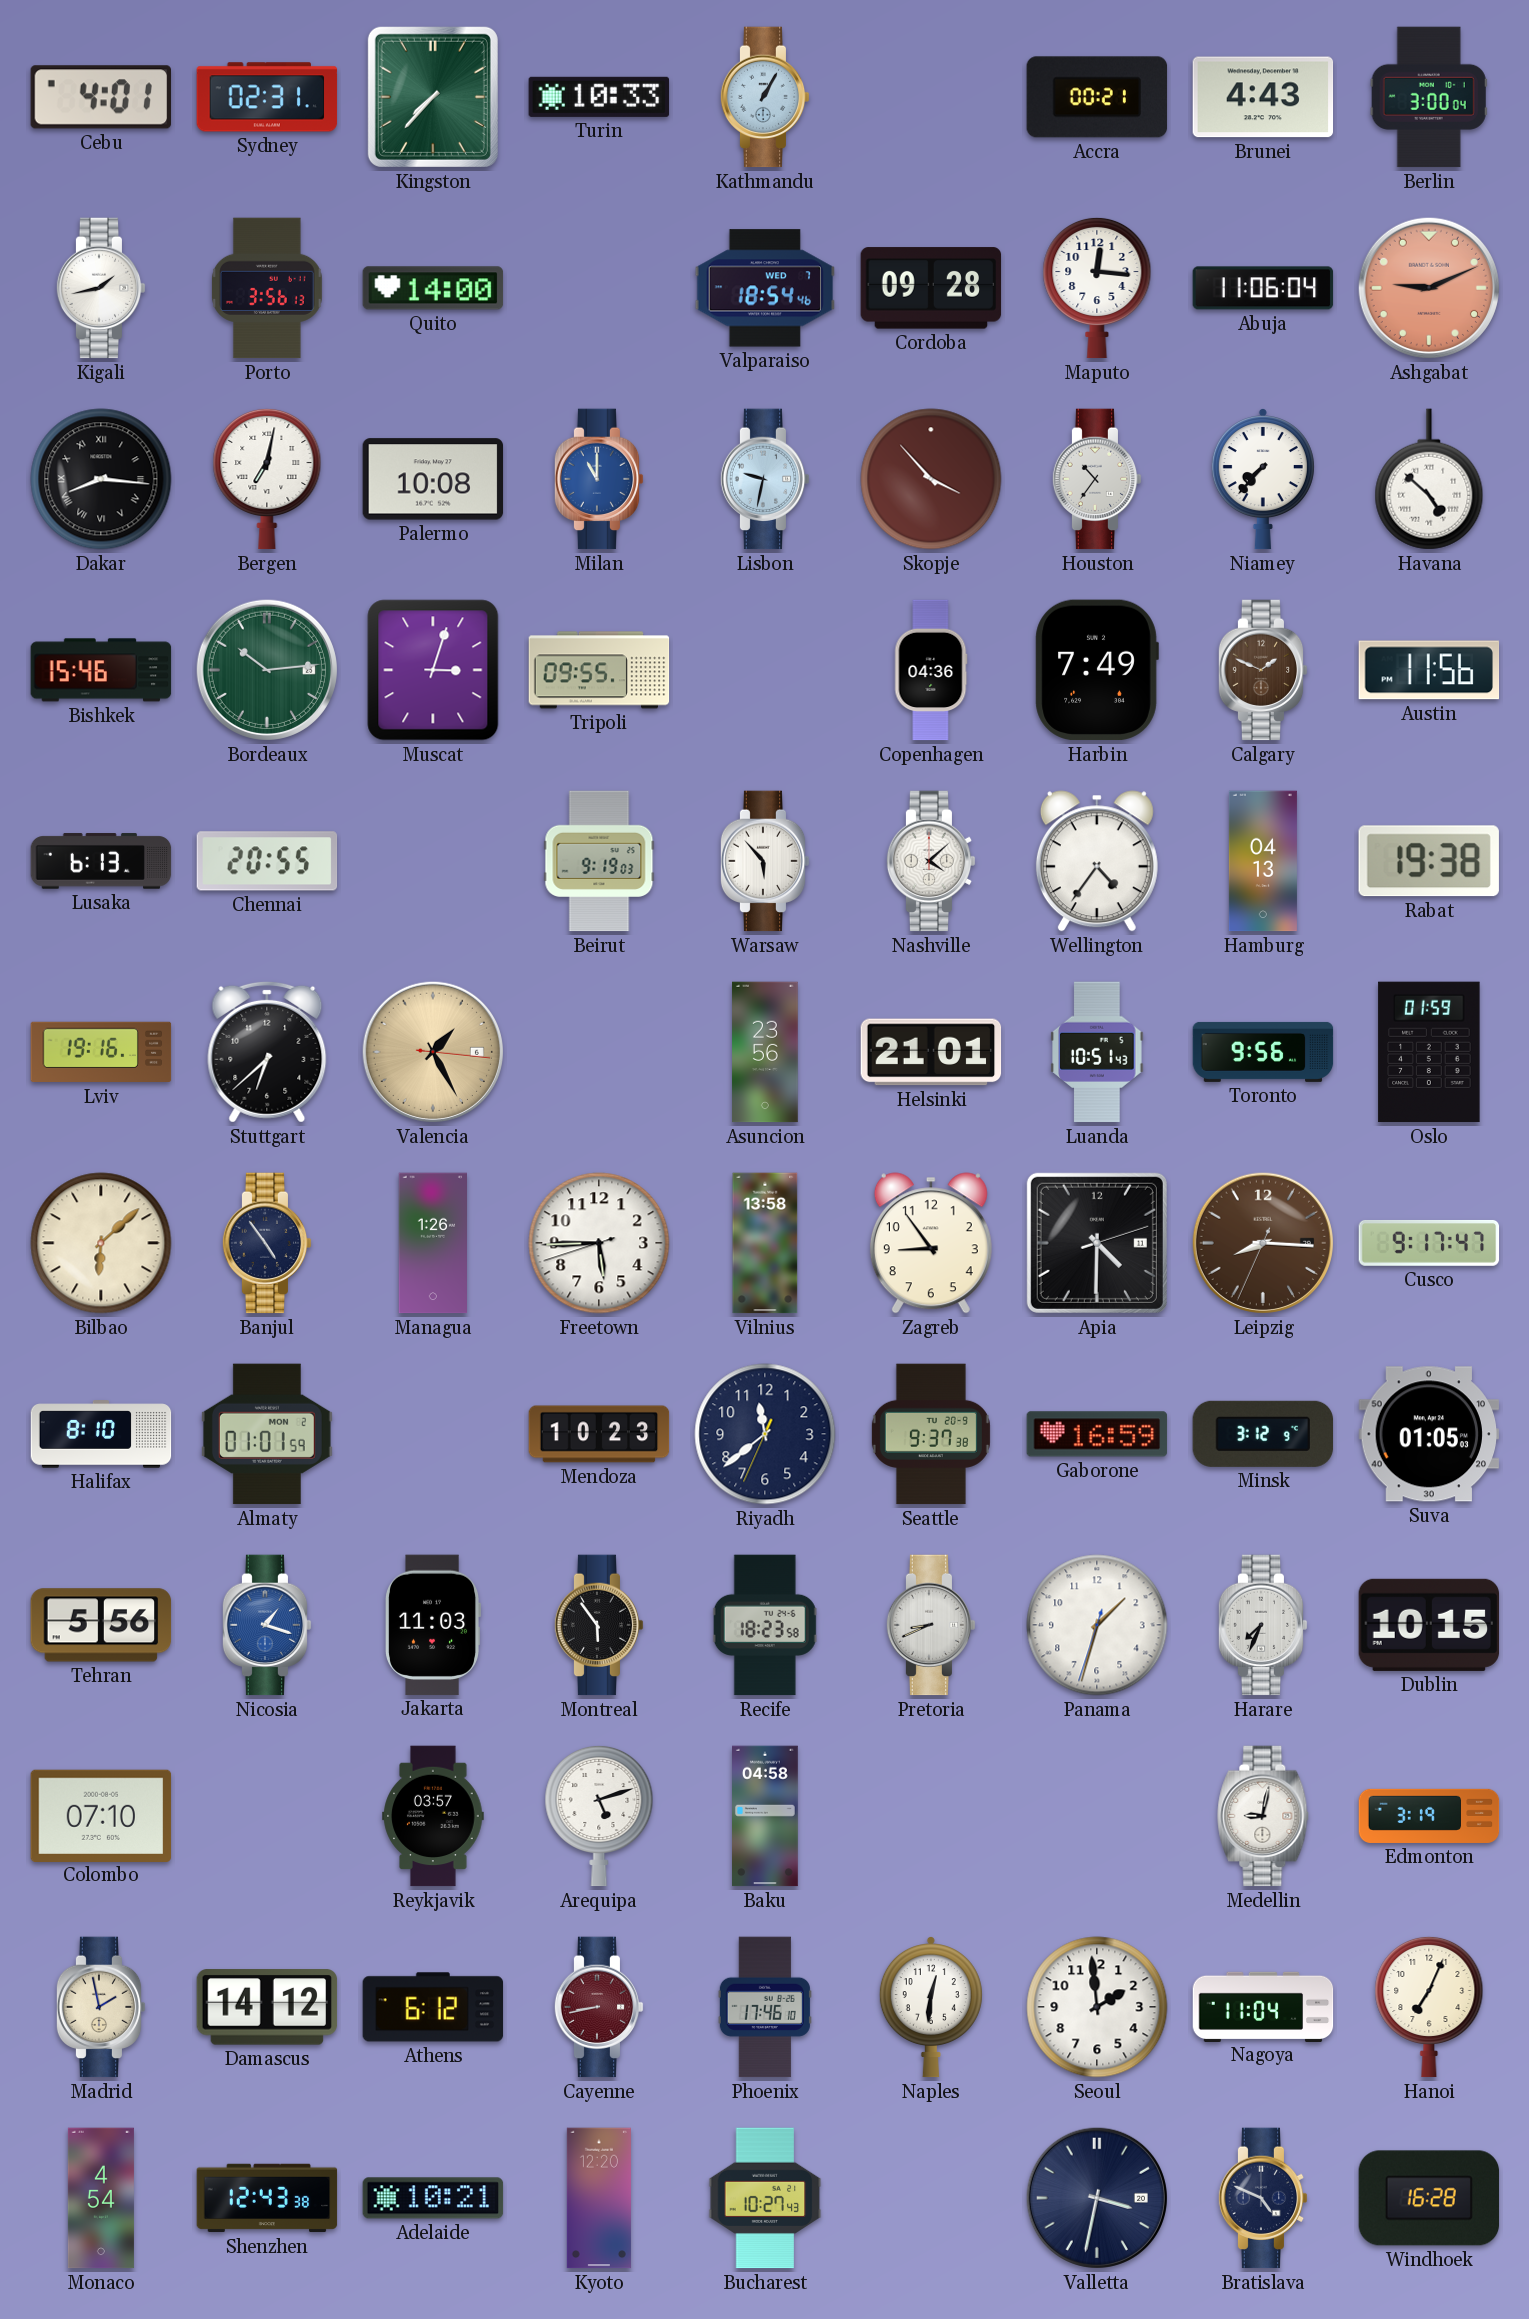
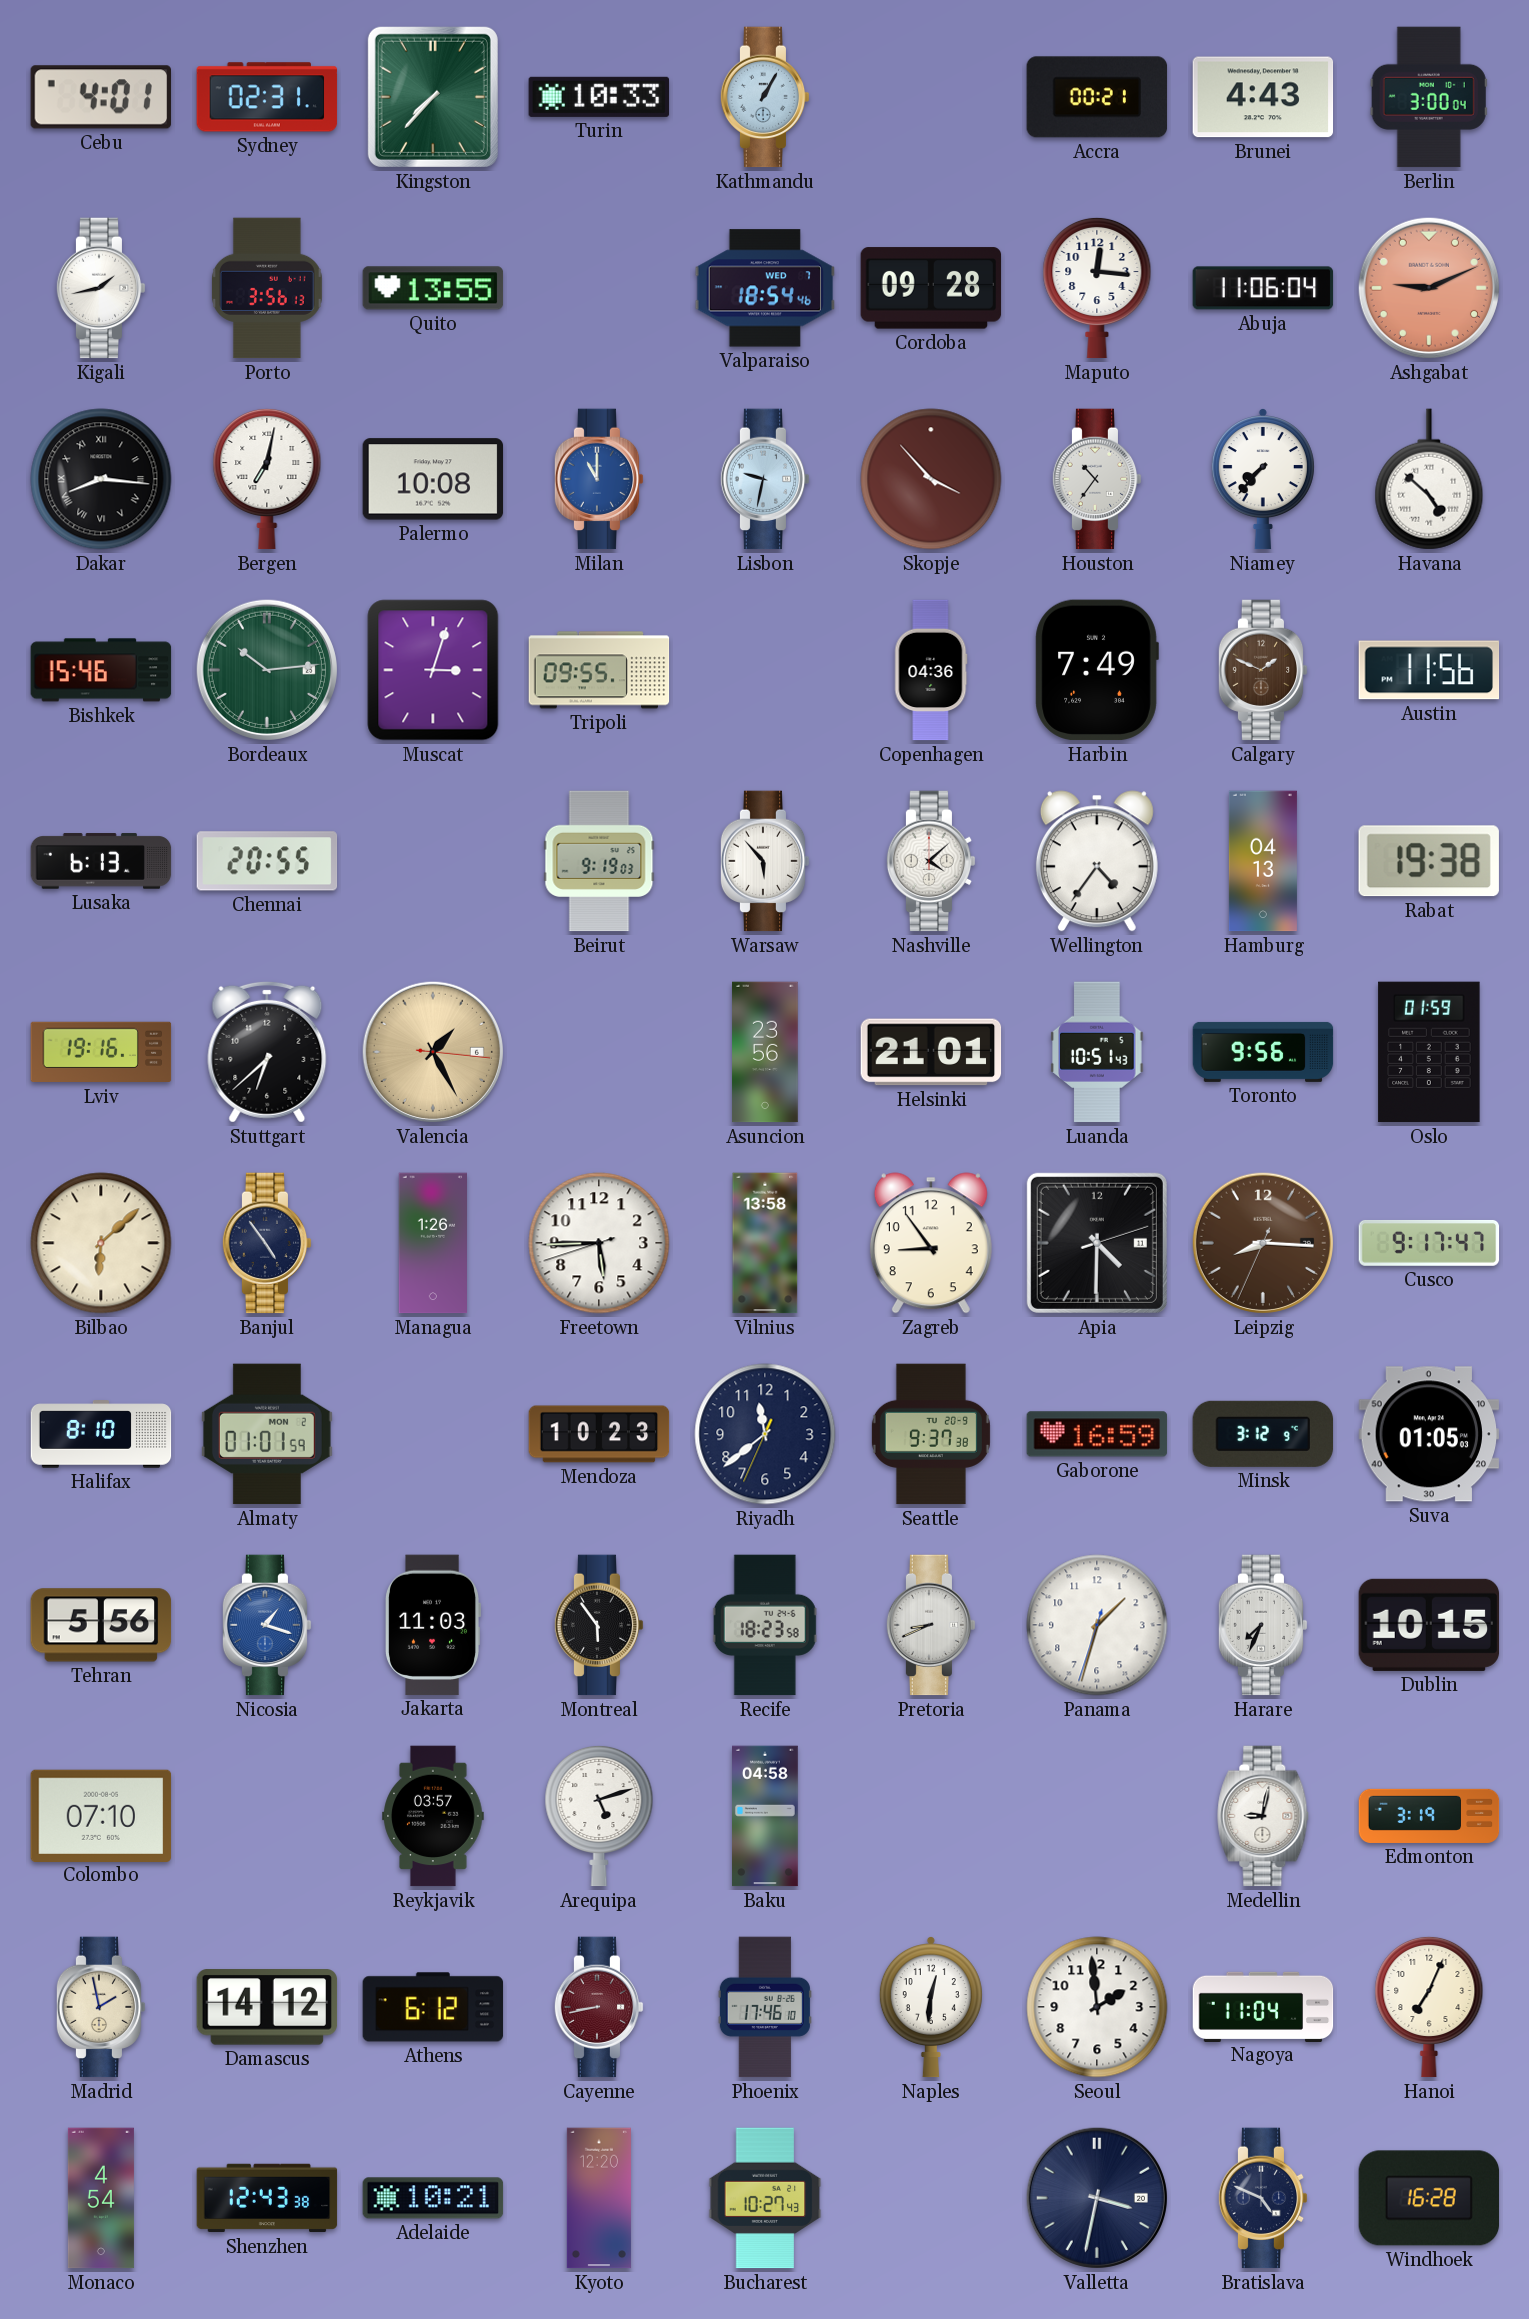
Quito: 14:00 -> 13:55
